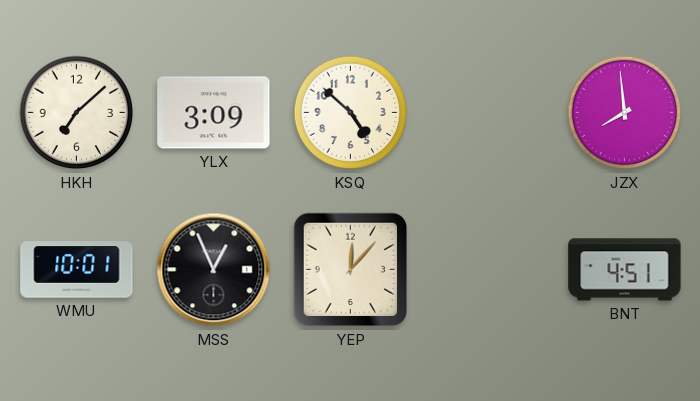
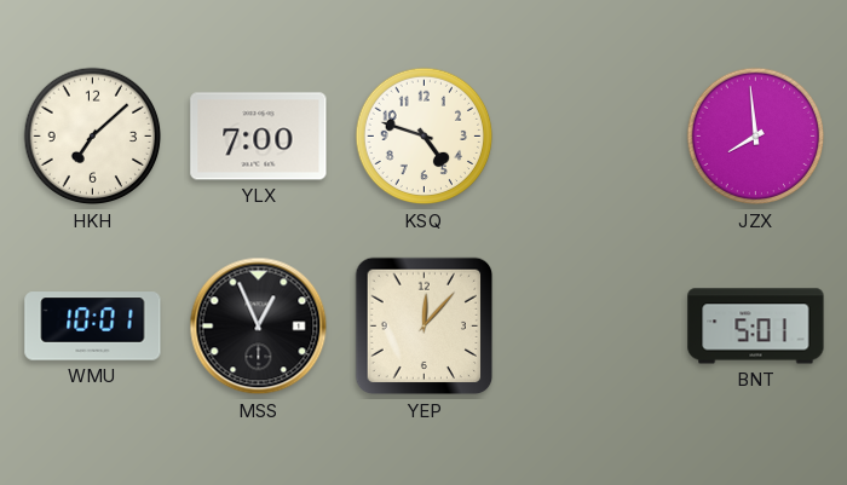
YLX: 3:09 -> 7:00
KSQ: 4:52 -> 4:48
BNT: 4:51 -> 5:01
